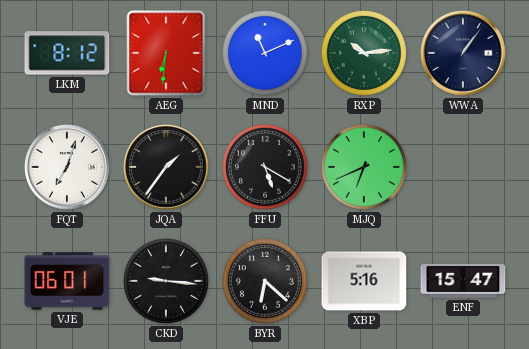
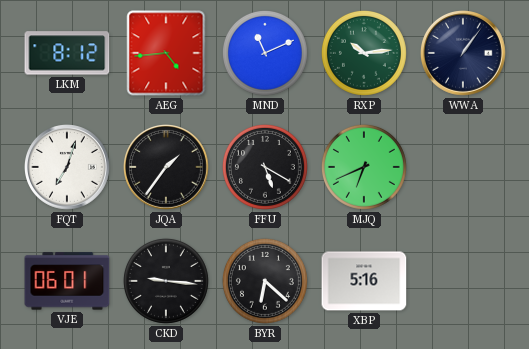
AEG: 6:31 -> 4:44
ENF: 15:47 -> none
